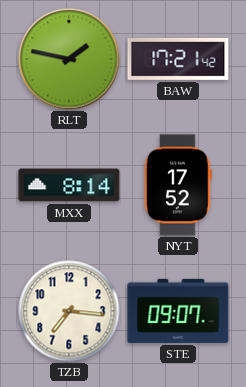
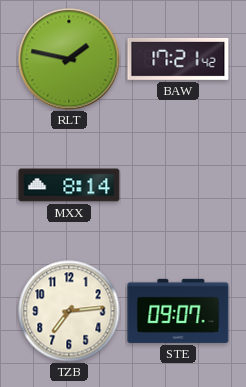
NYT: 17:52 -> none
TZB: 7:16 -> 7:14
